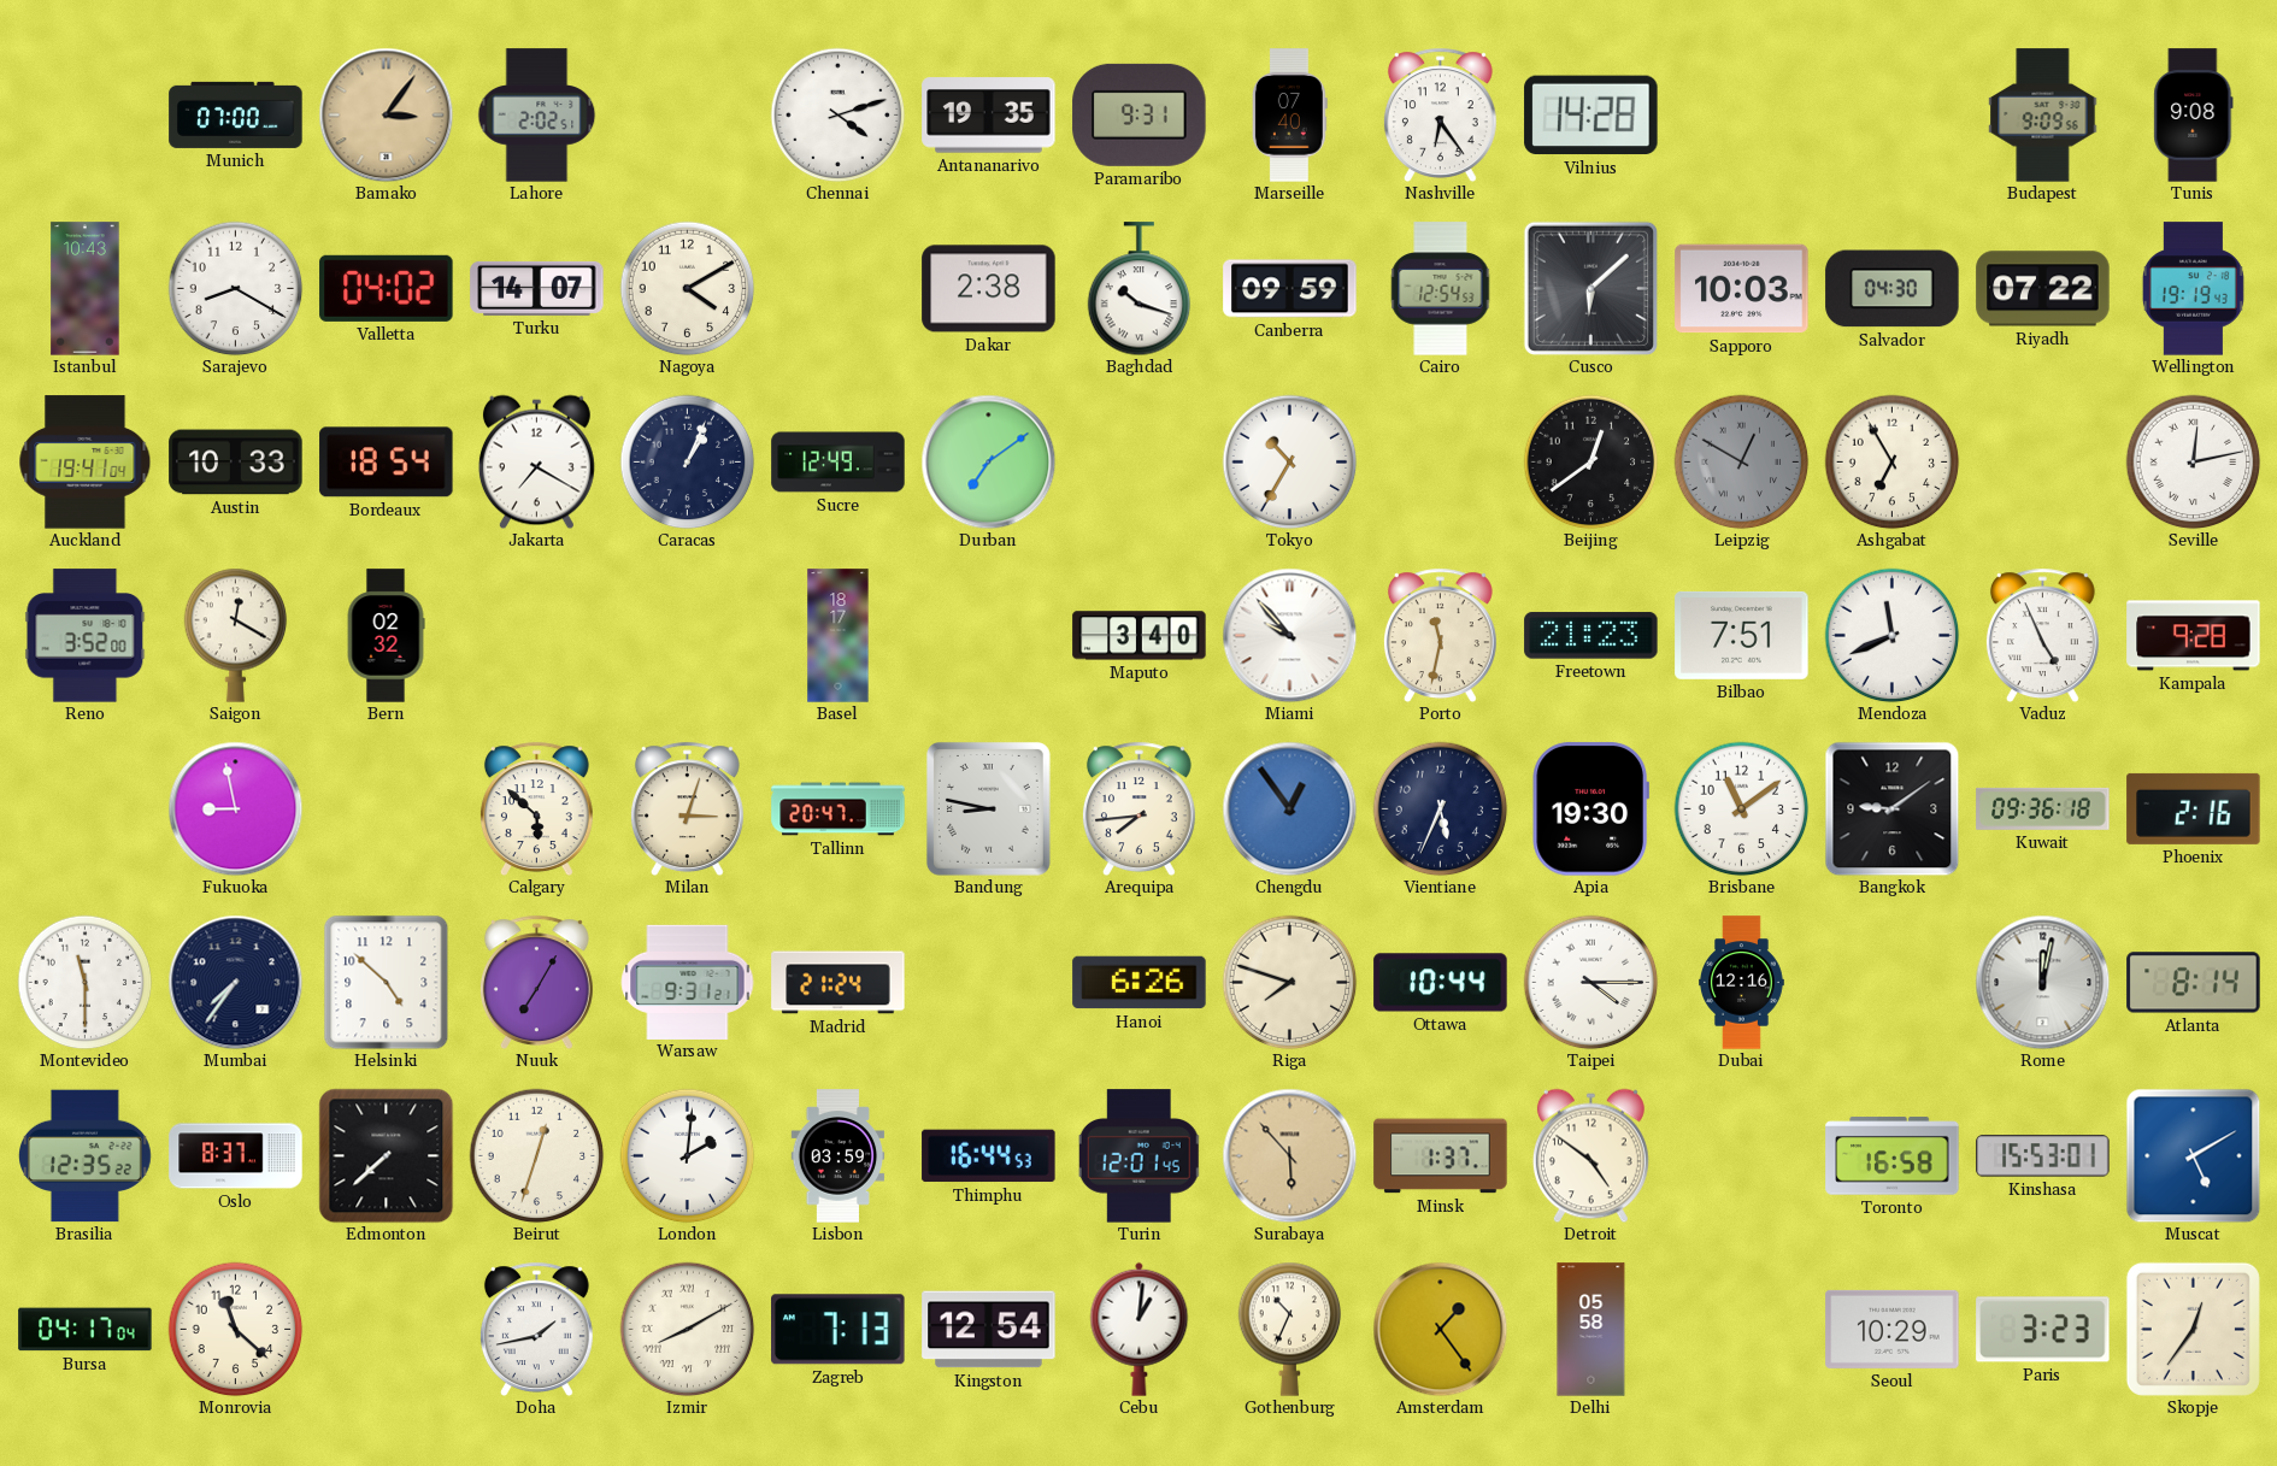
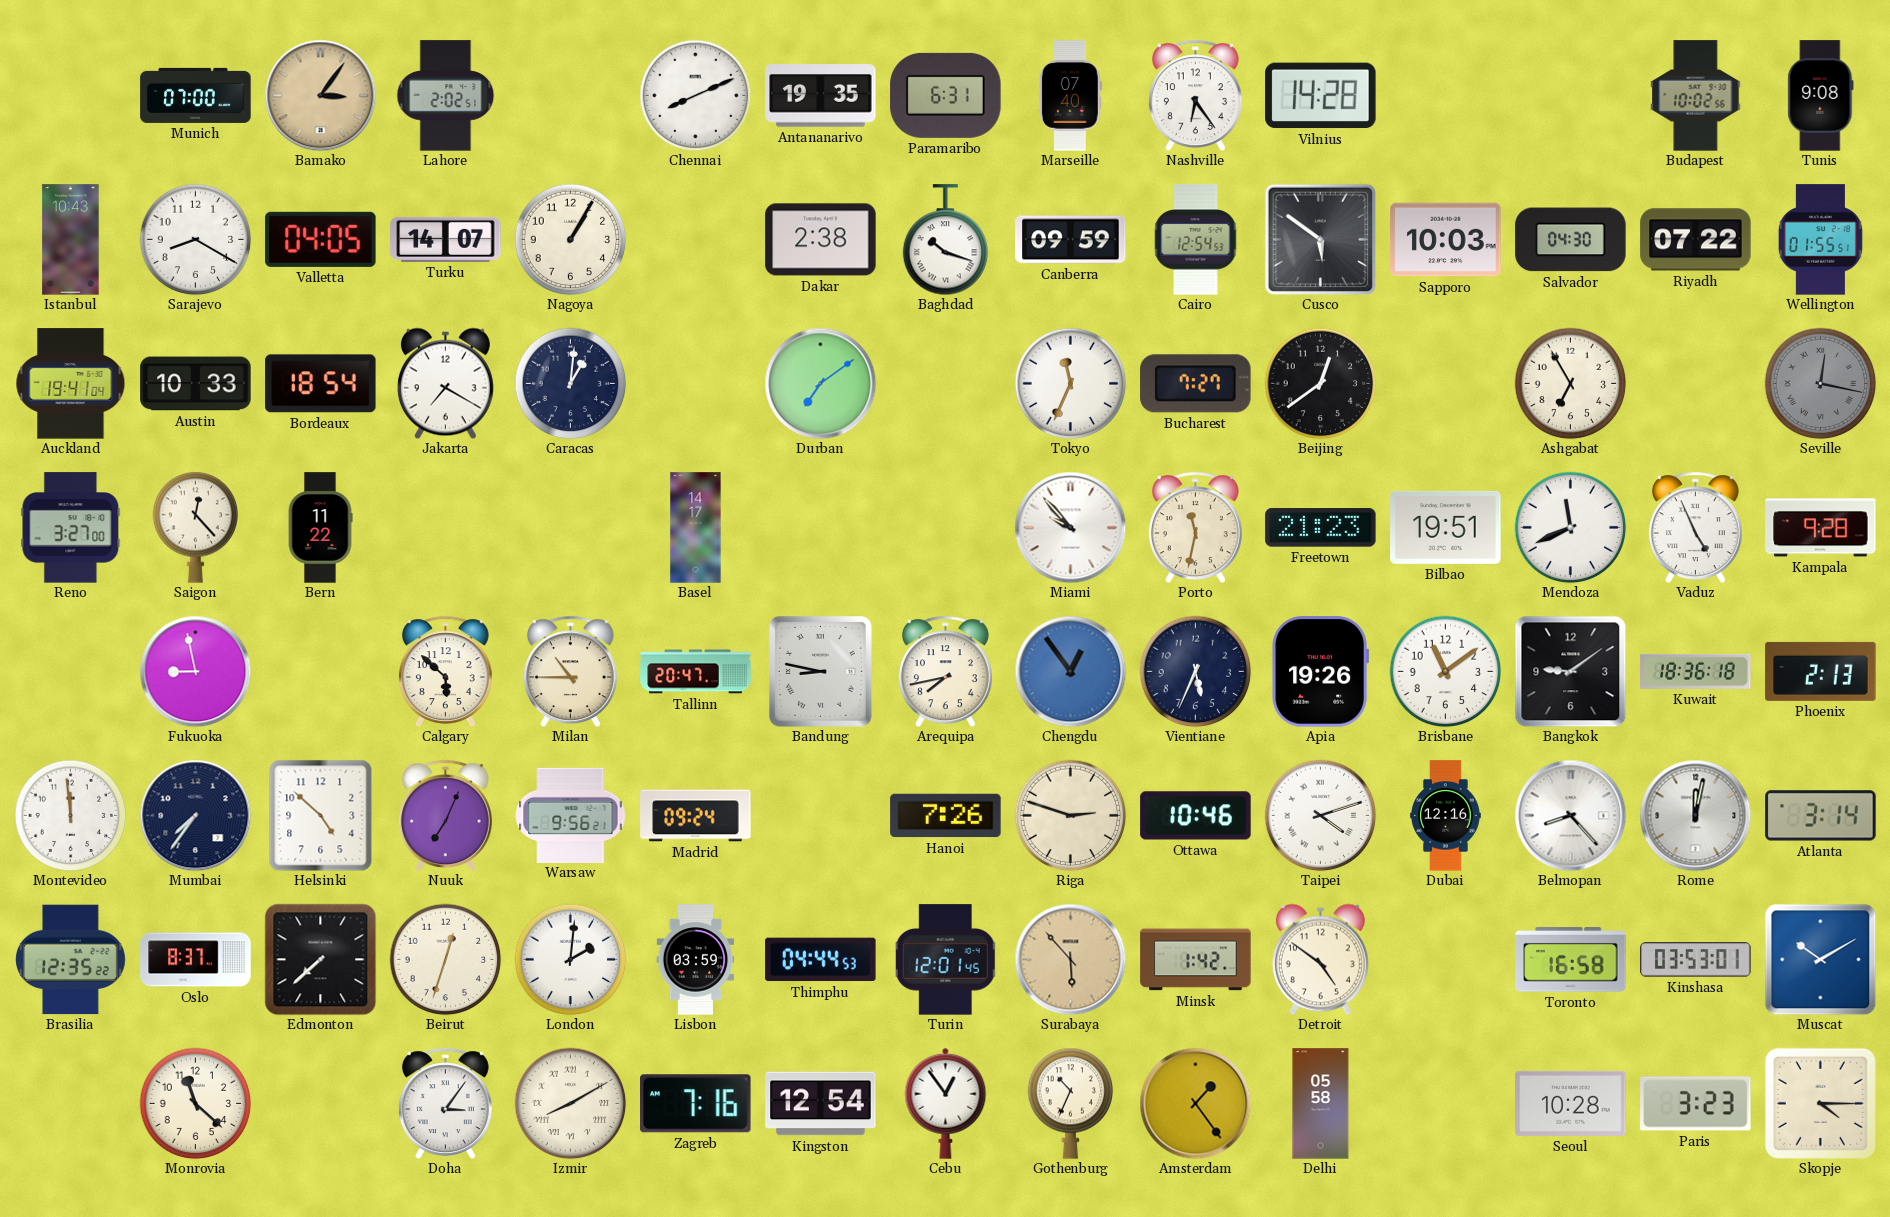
Chennai: 4:12 -> 8:11
Paramaribo: 9:31 -> 6:31
Budapest: 9:09 -> 10:02
Valletta: 04:02 -> 04:05
Nagoya: 4:10 -> 1:05
Cusco: 6:08 -> 5:51
Wellington: 19:19 -> 01:55
Caracas: 1:04 -> 1:01
Sucre: 12:49 -> none
Tokyo: 10:35 -> 11:34
Bucharest: none -> 7:27
Leipzig: 12:50 -> none
Seville: 12:13 -> 12:17
Seville dial: white -> grey
Reno: 3:52 -> 3:27
Saigon: 12:20 -> 12:23
Bern: 02:32 -> 11:22
Basel: 18:17 -> 14:17
Maputo: 3:40 -> none
Bilbao: 7:51 -> 19:51
Milan: 3:03 -> 10:45
Arequipa: 7:44 -> 7:43
Apia: 19:30 -> 19:26
Kuwait: 09:36 -> 18:36
Phoenix: 2:16 -> 2:13
Montevideo: 11:30 -> 11:59
Nuuk: 7:05 -> 7:04
Warsaw: 9:31 -> 9:56
Madrid: 21:24 -> 09:24
Hanoi: 6:26 -> 7:26
Riga: 7:48 -> 2:48
Ottawa: 10:44 -> 10:46
Taipei: 4:15 -> 4:12
Belmopan: none -> 8:23
Atlanta: 8:14 -> 3:14
Thimphu: 16:44 -> 04:44
Minsk: 1:37 -> 1:42
Kinshasa: 15:53 -> 03:53
Muscat: 5:10 -> 10:10
Bursa: 04:17 -> none
Doha: 1:43 -> 3:06
Zagreb: 7:13 -> 7:16
Cebu: 1:01 -> 12:54
Seoul: 10:29 -> 10:28
Skopje: 12:36 -> 4:15
